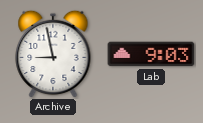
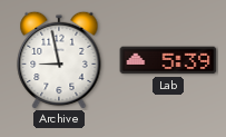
Lab: 9:03 -> 5:39
